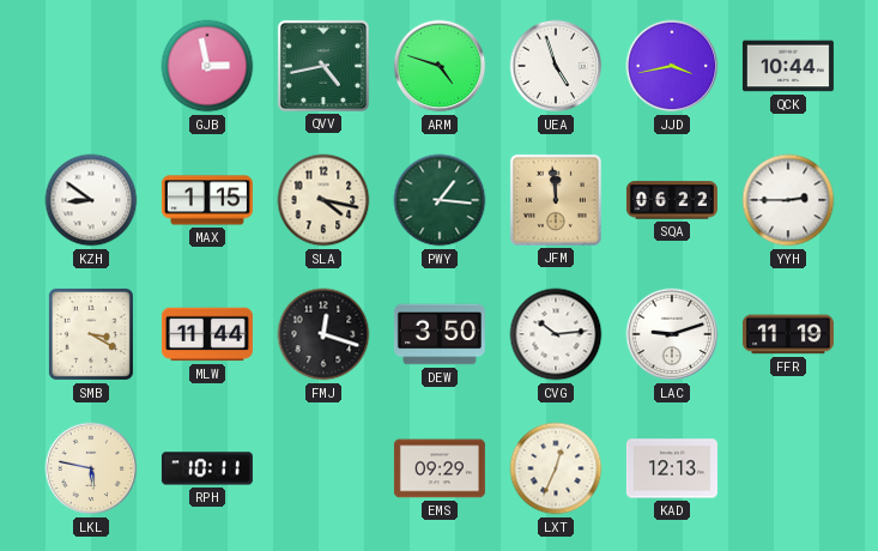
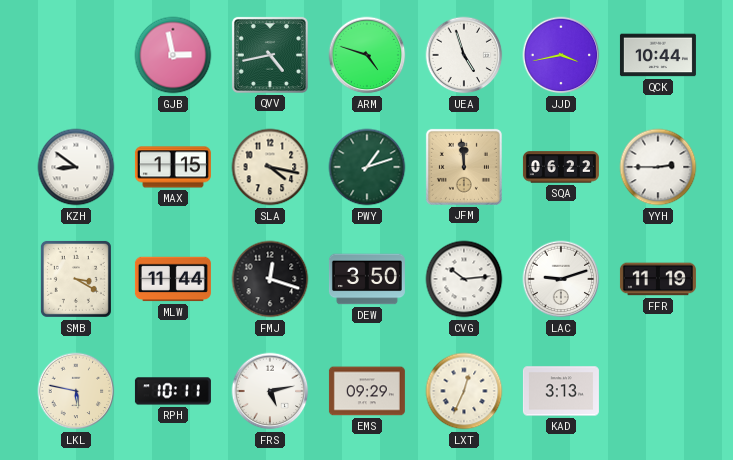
PWY: 1:16 -> 1:12
FRS: none -> 5:13
KAD: 12:13 -> 3:13
